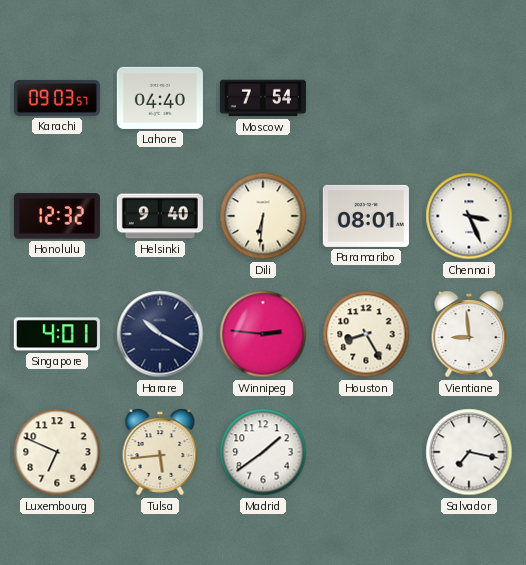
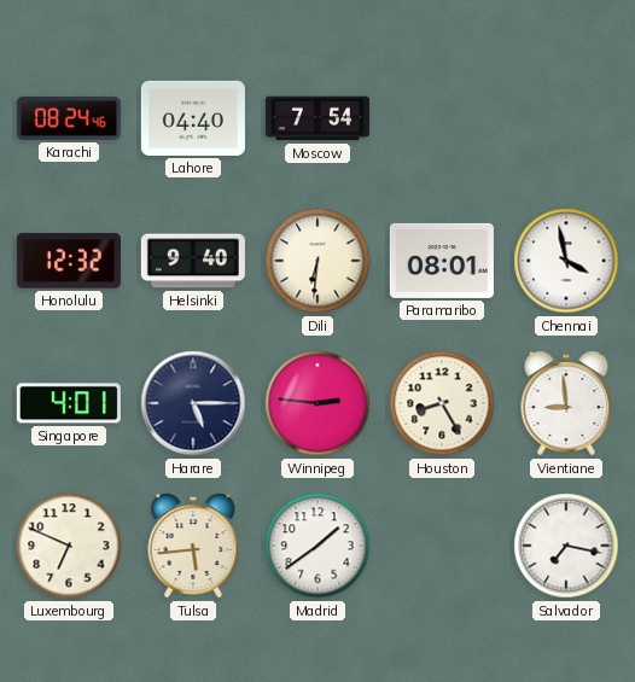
Karachi: 09:03 -> 08:24
Chennai: 3:26 -> 3:58
Harare: 10:20 -> 5:15
